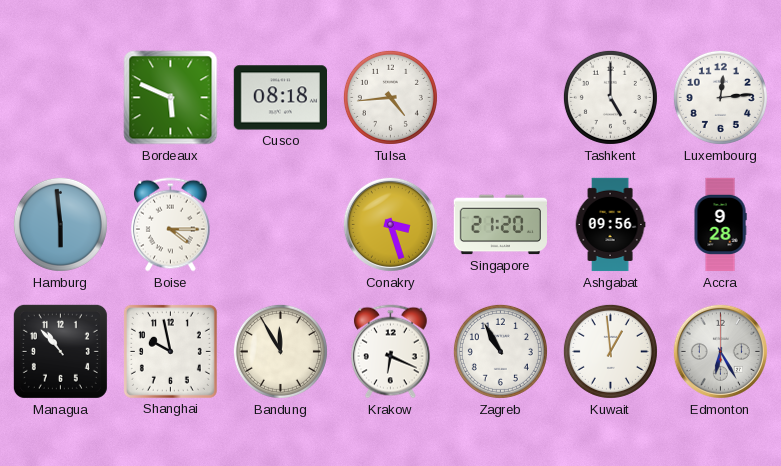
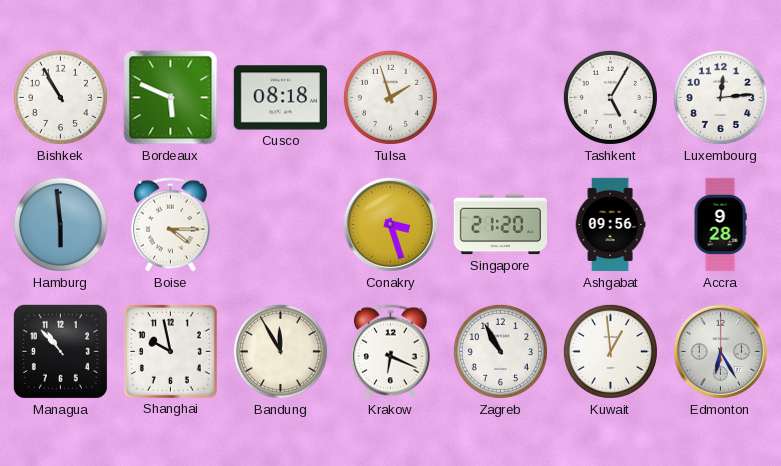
Bishkek: none -> 10:55
Tulsa: 4:44 -> 1:57
Tashkent: 5:00 -> 5:05
